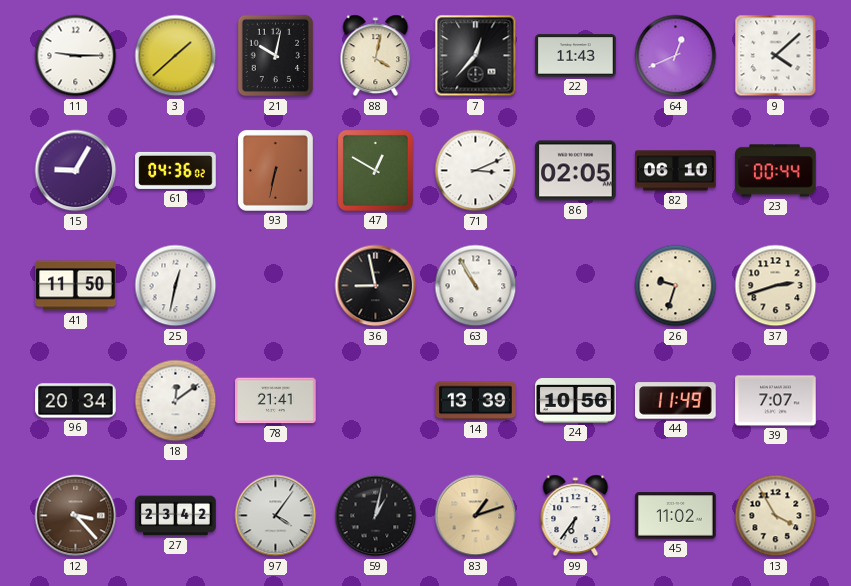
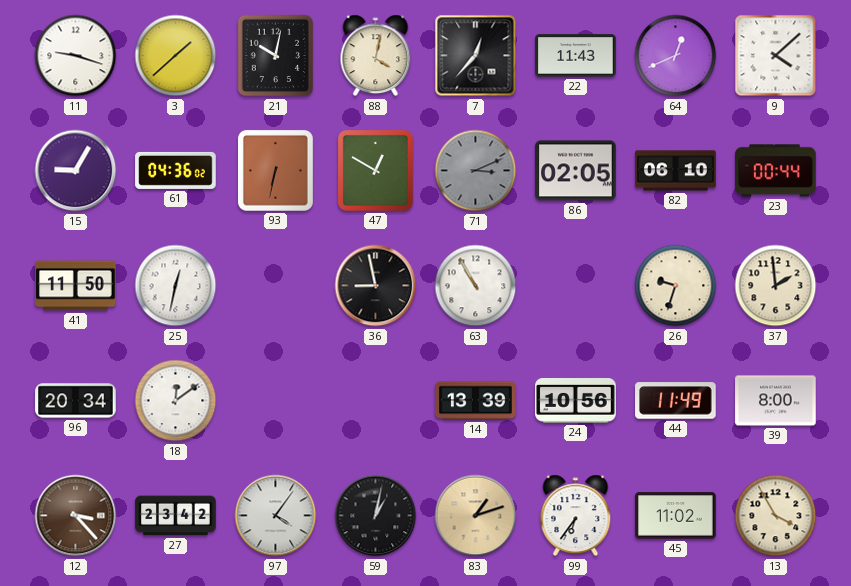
11: 9:15 -> 9:18
71 dial: white -> grey
37: 2:42 -> 1:59
78: 21:41 -> none
39: 7:07 -> 8:00
